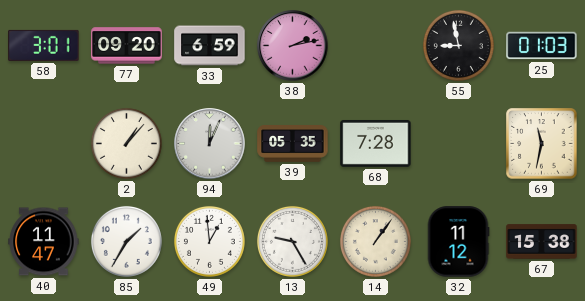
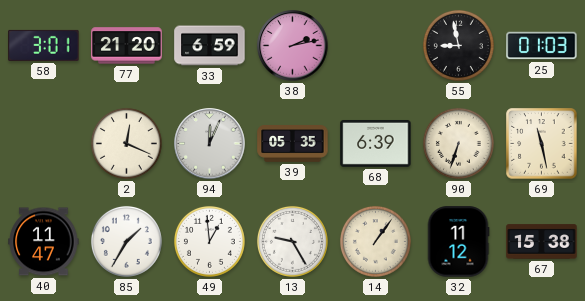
77: 09:20 -> 21:20
2: 1:07 -> 12:19
68: 7:28 -> 6:39
90: none -> 6:33
69: 11:32 -> 11:28
